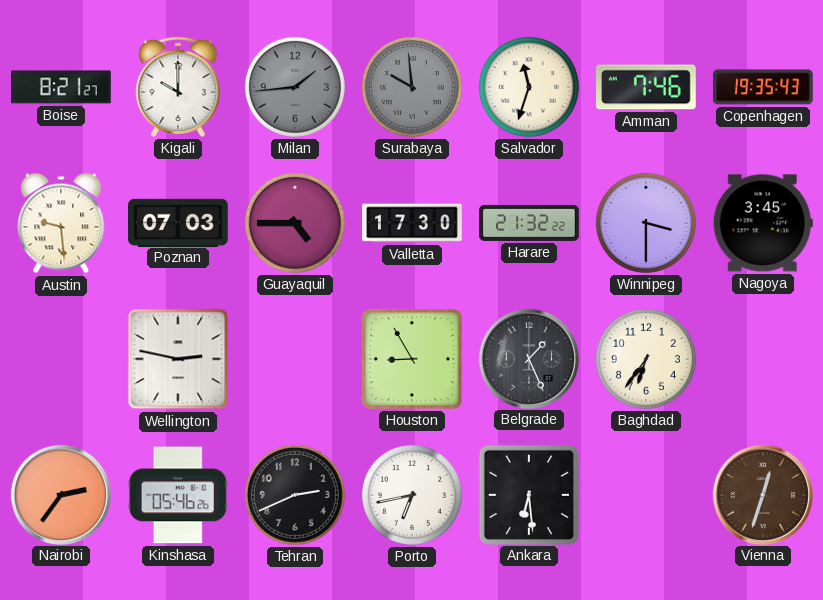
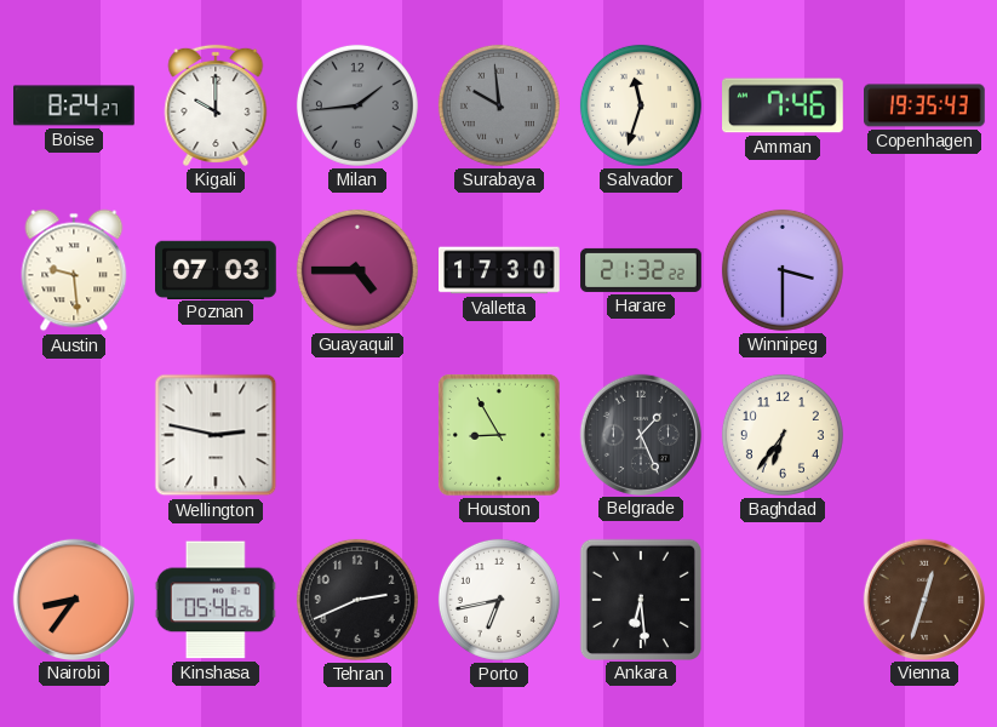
Boise: 8:21 -> 8:24
Nagoya: 3:45 -> none
Nairobi: 2:36 -> 8:36
